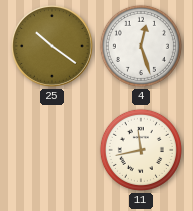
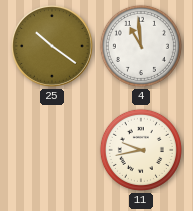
4: 12:27 -> 10:59
11: 11:43 -> 9:43
